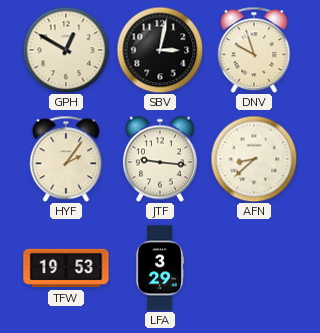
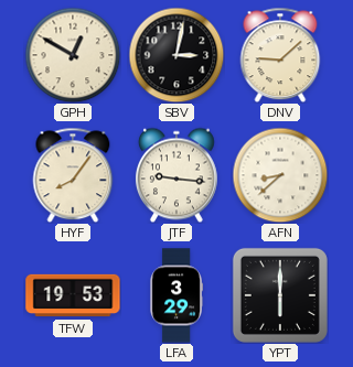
DNV: 9:57 -> 9:08
HYF: 2:06 -> 8:06
YPT: none -> 6:00
